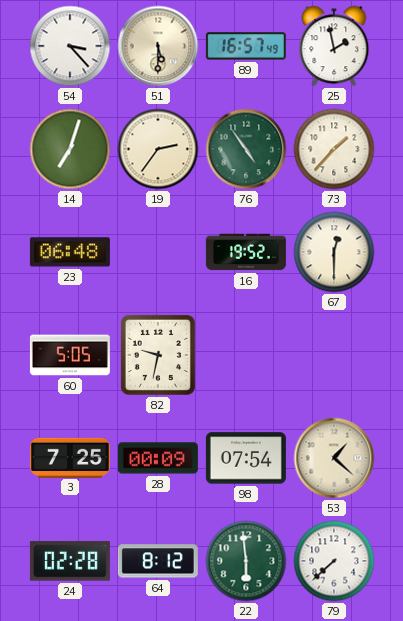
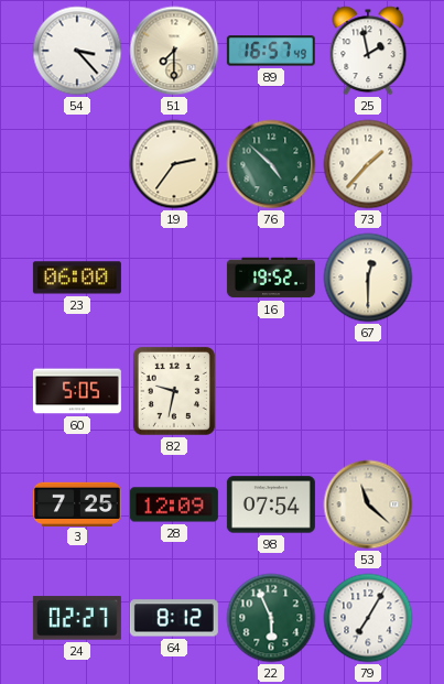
51: 5:30 -> 7:30
14: 7:03 -> none
76: 4:54 -> 4:52
23: 06:48 -> 06:00
28: 00:09 -> 12:09
53: 1:22 -> 11:22
24: 02:28 -> 02:27
22: 5:59 -> 5:56
79: 7:38 -> 7:05
